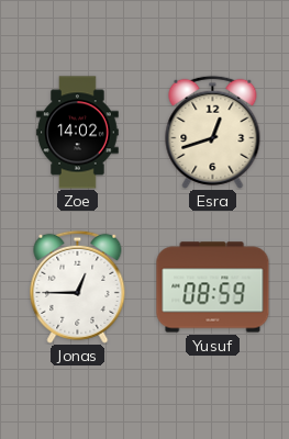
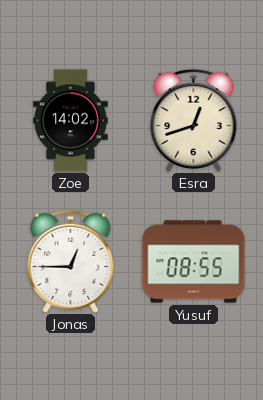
Yusuf: 08:59 -> 08:55
